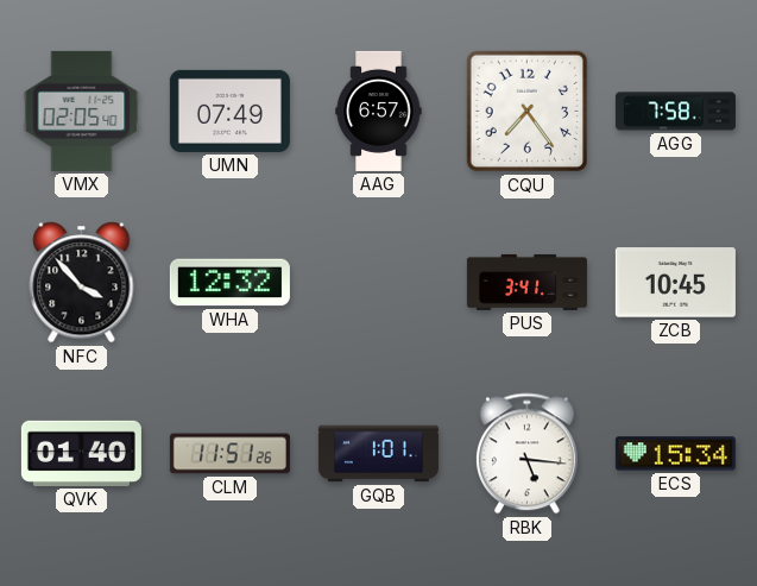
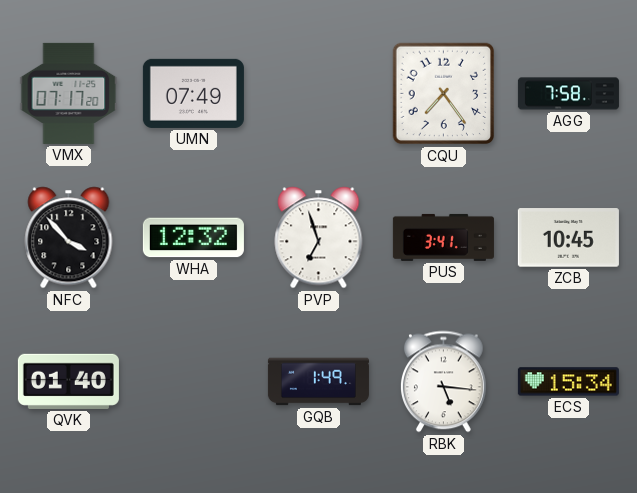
VMX: 02:05 -> 07:17
AAG: 6:57 -> none
PVP: none -> 6:57
CLM: 11:51 -> none
GQB: 1:01 -> 1:49
